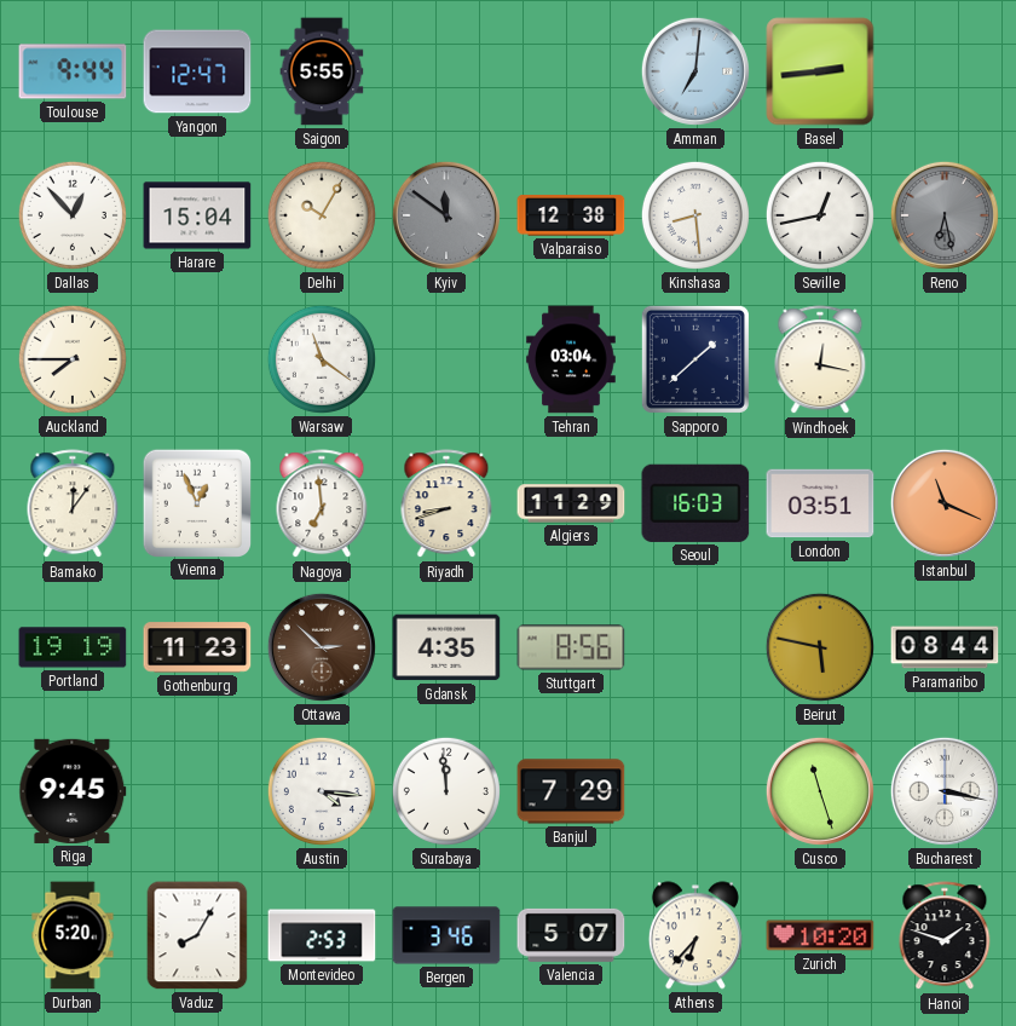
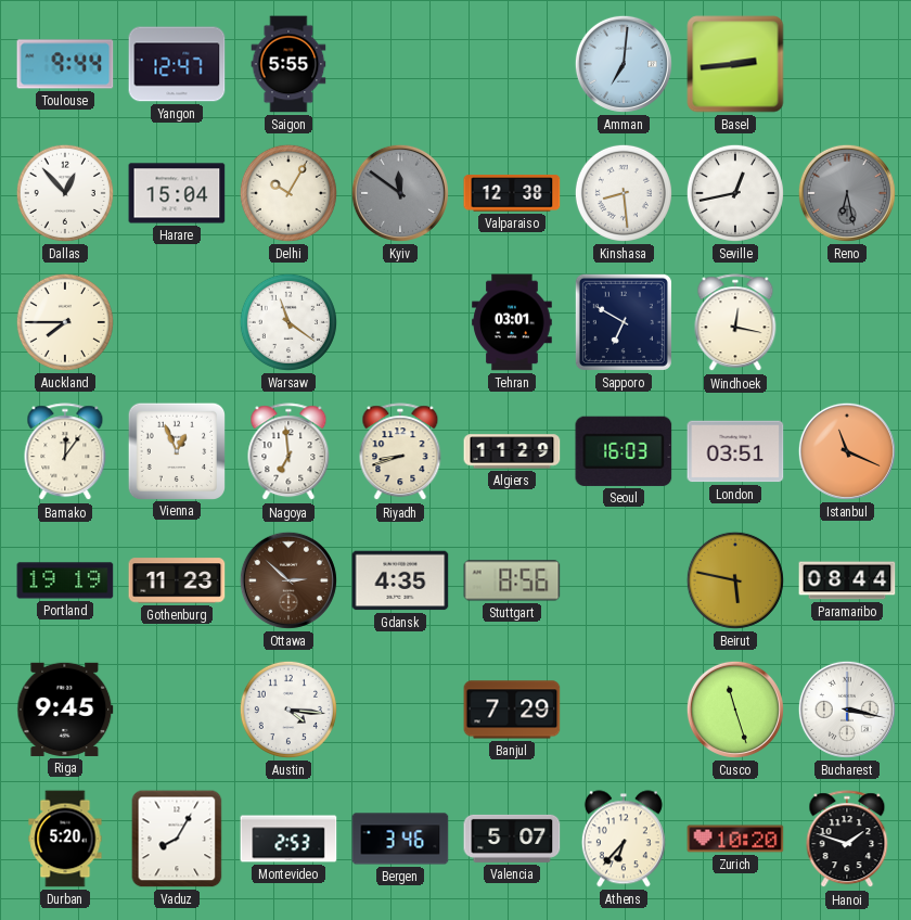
Tehran: 03:04 -> 03:01
Sapporo: 1:38 -> 6:50
Surabaya: 11:59 -> none
